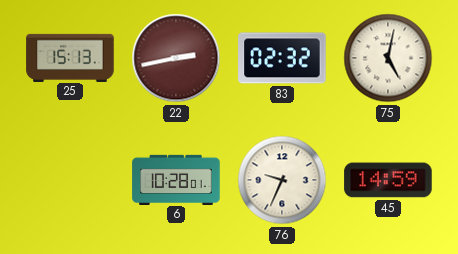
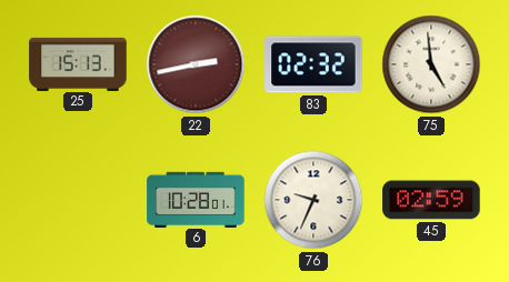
75: 5:02 -> 4:59
45: 14:59 -> 02:59
